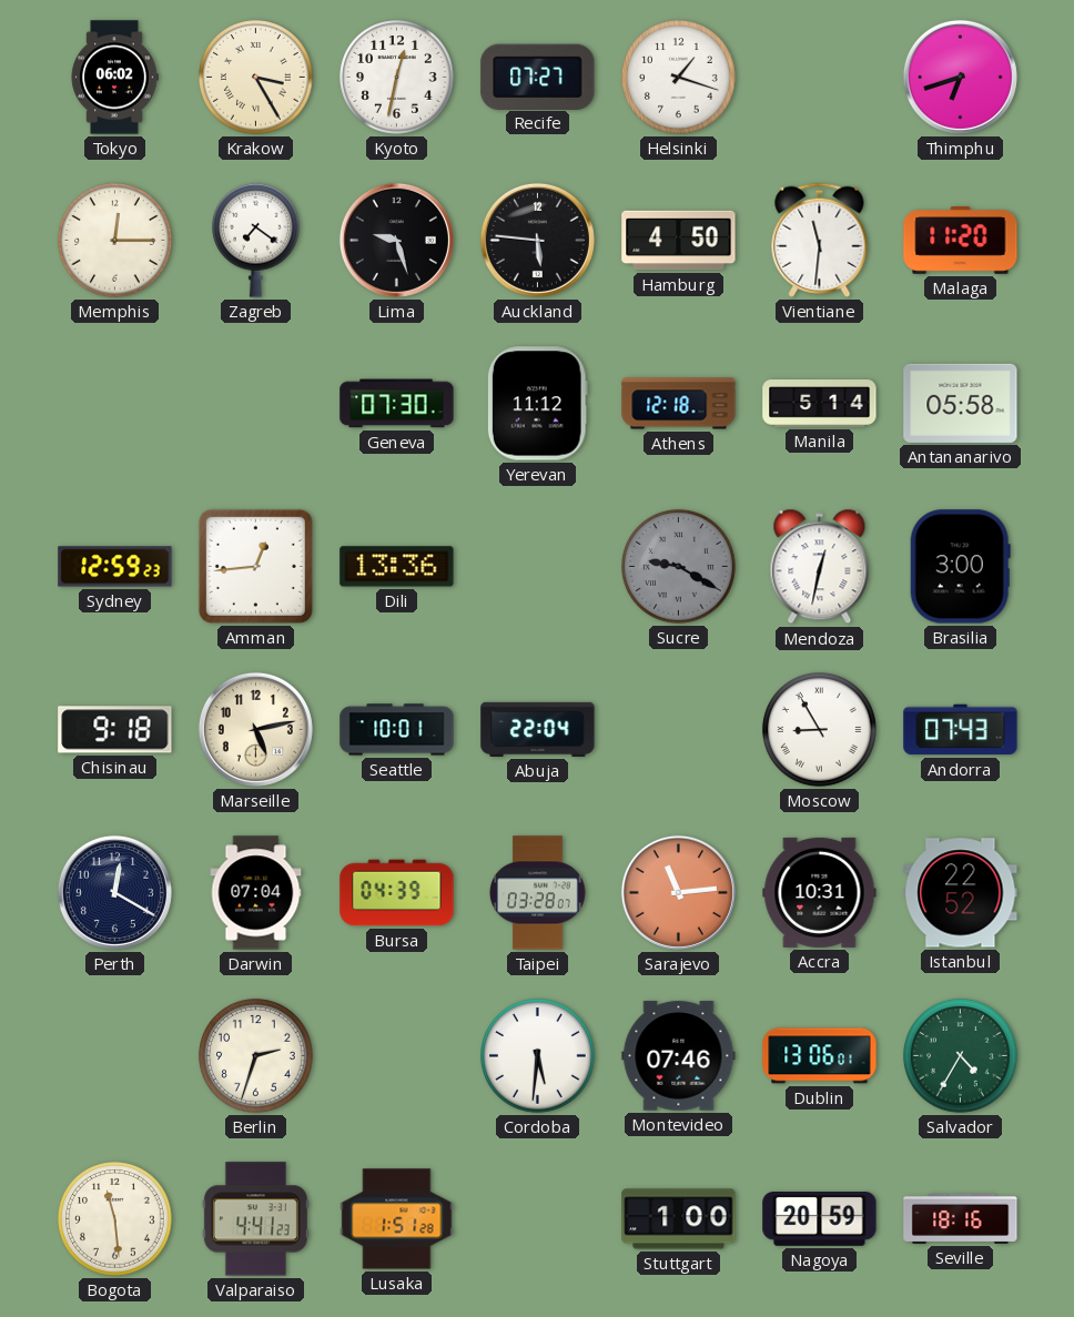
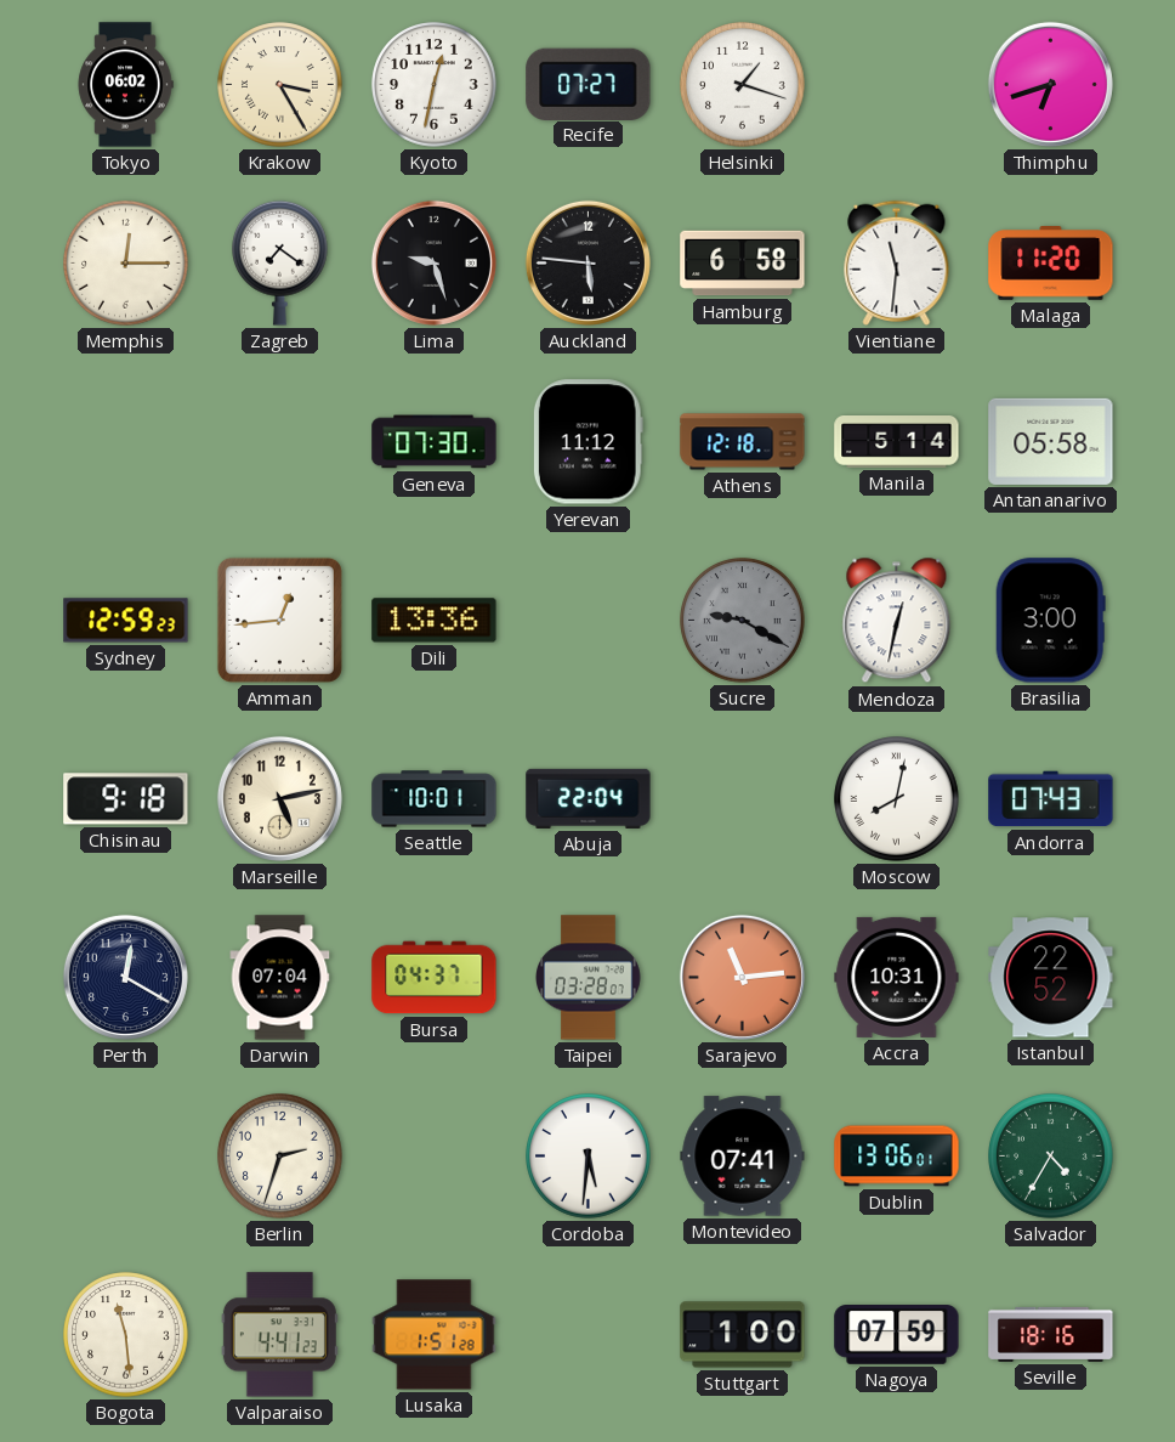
Hamburg: 4:50 -> 6:58
Moscow: 8:55 -> 8:02
Bursa: 04:39 -> 04:37
Montevideo: 07:46 -> 07:41
Nagoya: 20:59 -> 07:59
